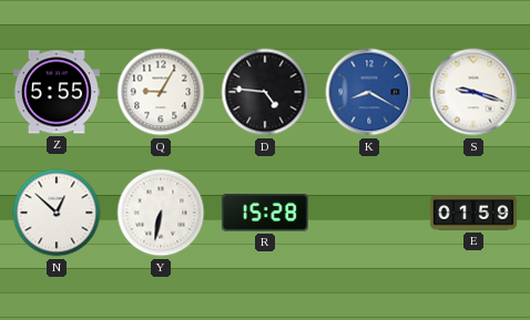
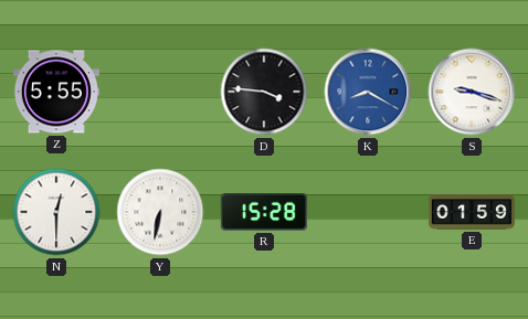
Q: 9:05 -> none
D: 4:46 -> 3:46
N: 12:52 -> 12:30
